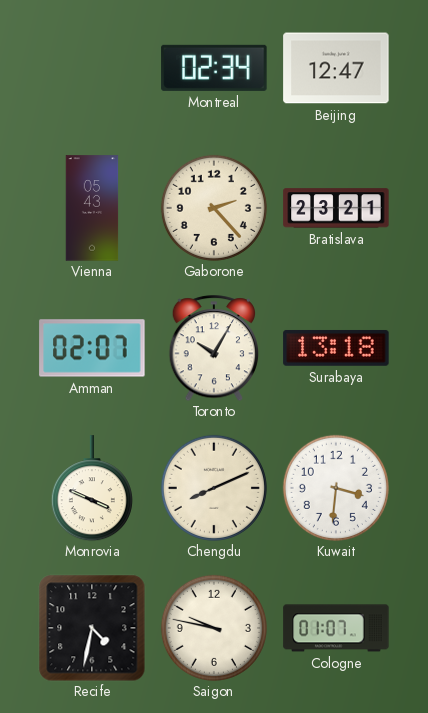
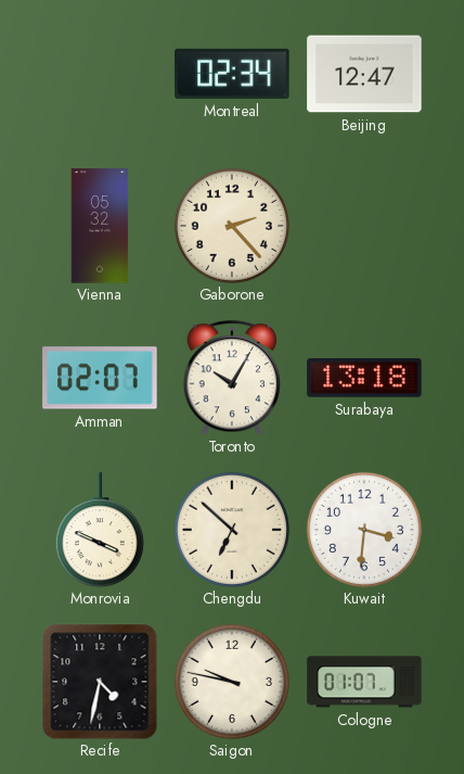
Vienna: 05:43 -> 05:32
Bratislava: 23:21 -> none
Chengdu: 8:11 -> 6:52
